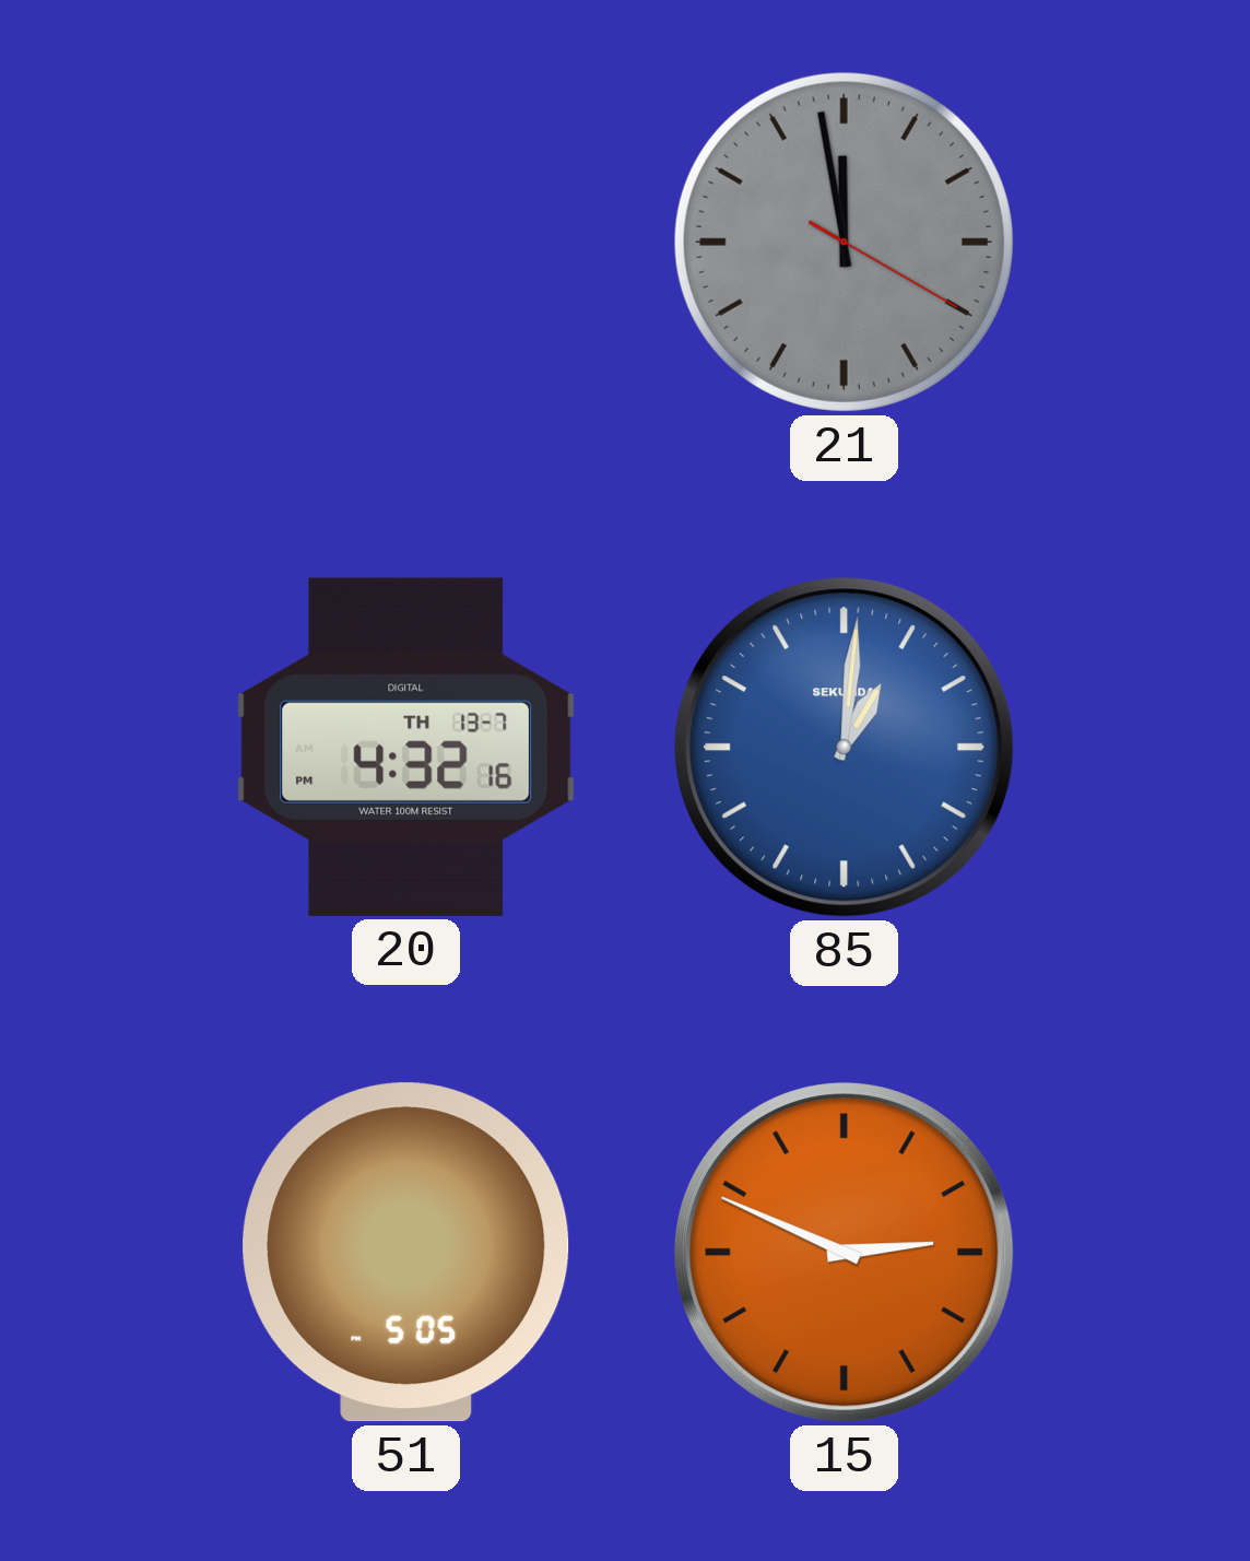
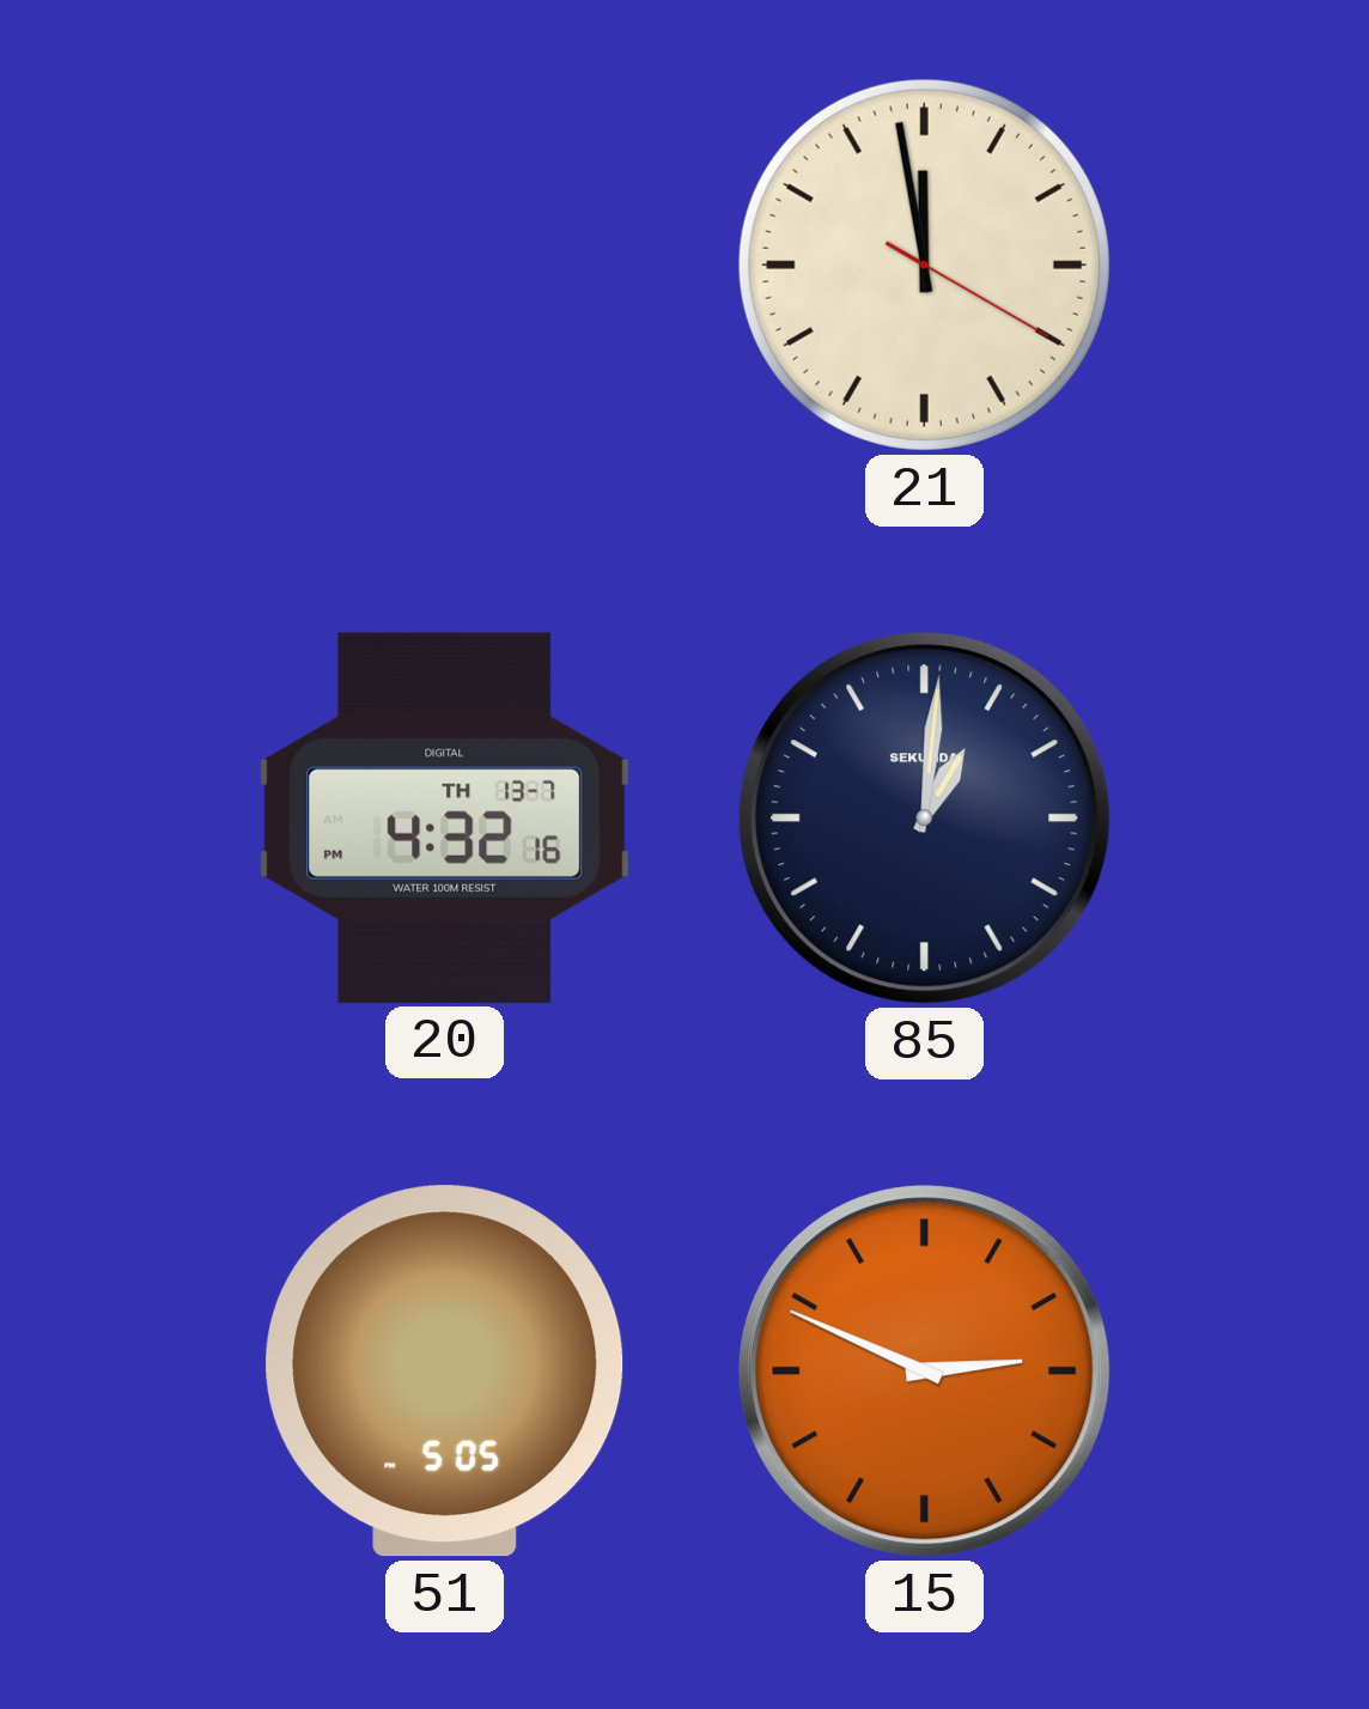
21 dial: grey -> cream
85 dial: blue -> navy
